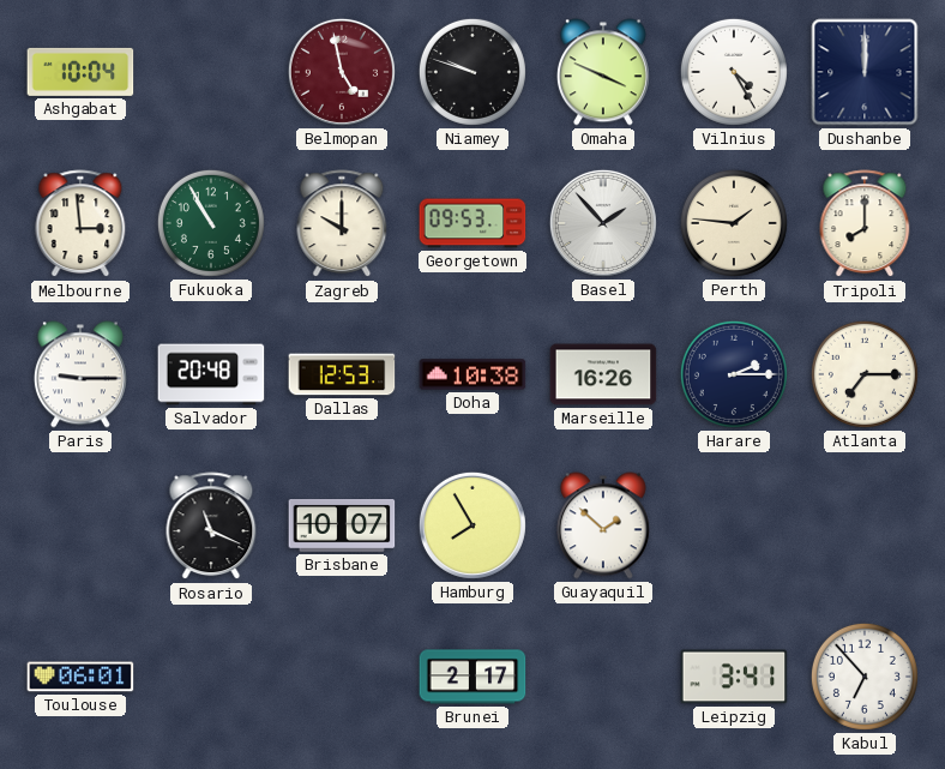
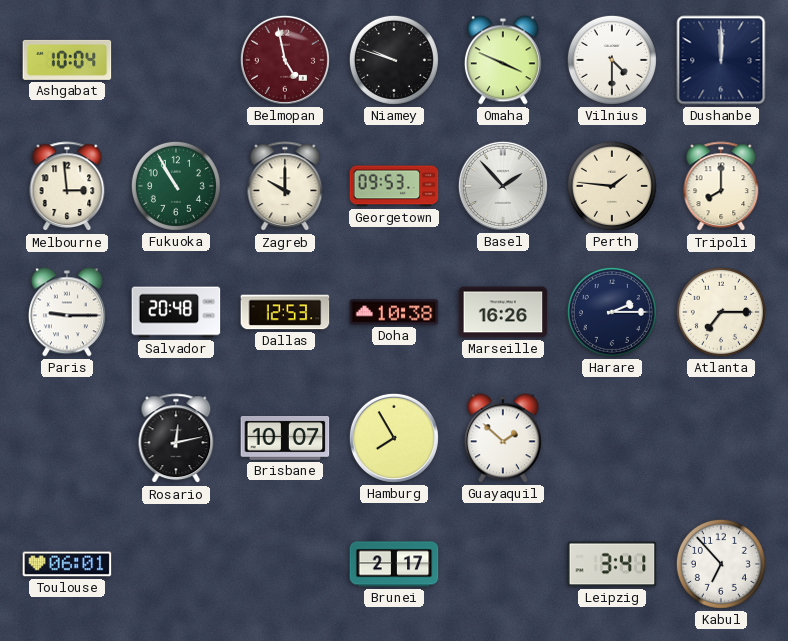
Vilnius: 4:25 -> 4:30
Rosario: 11:19 -> 12:13
